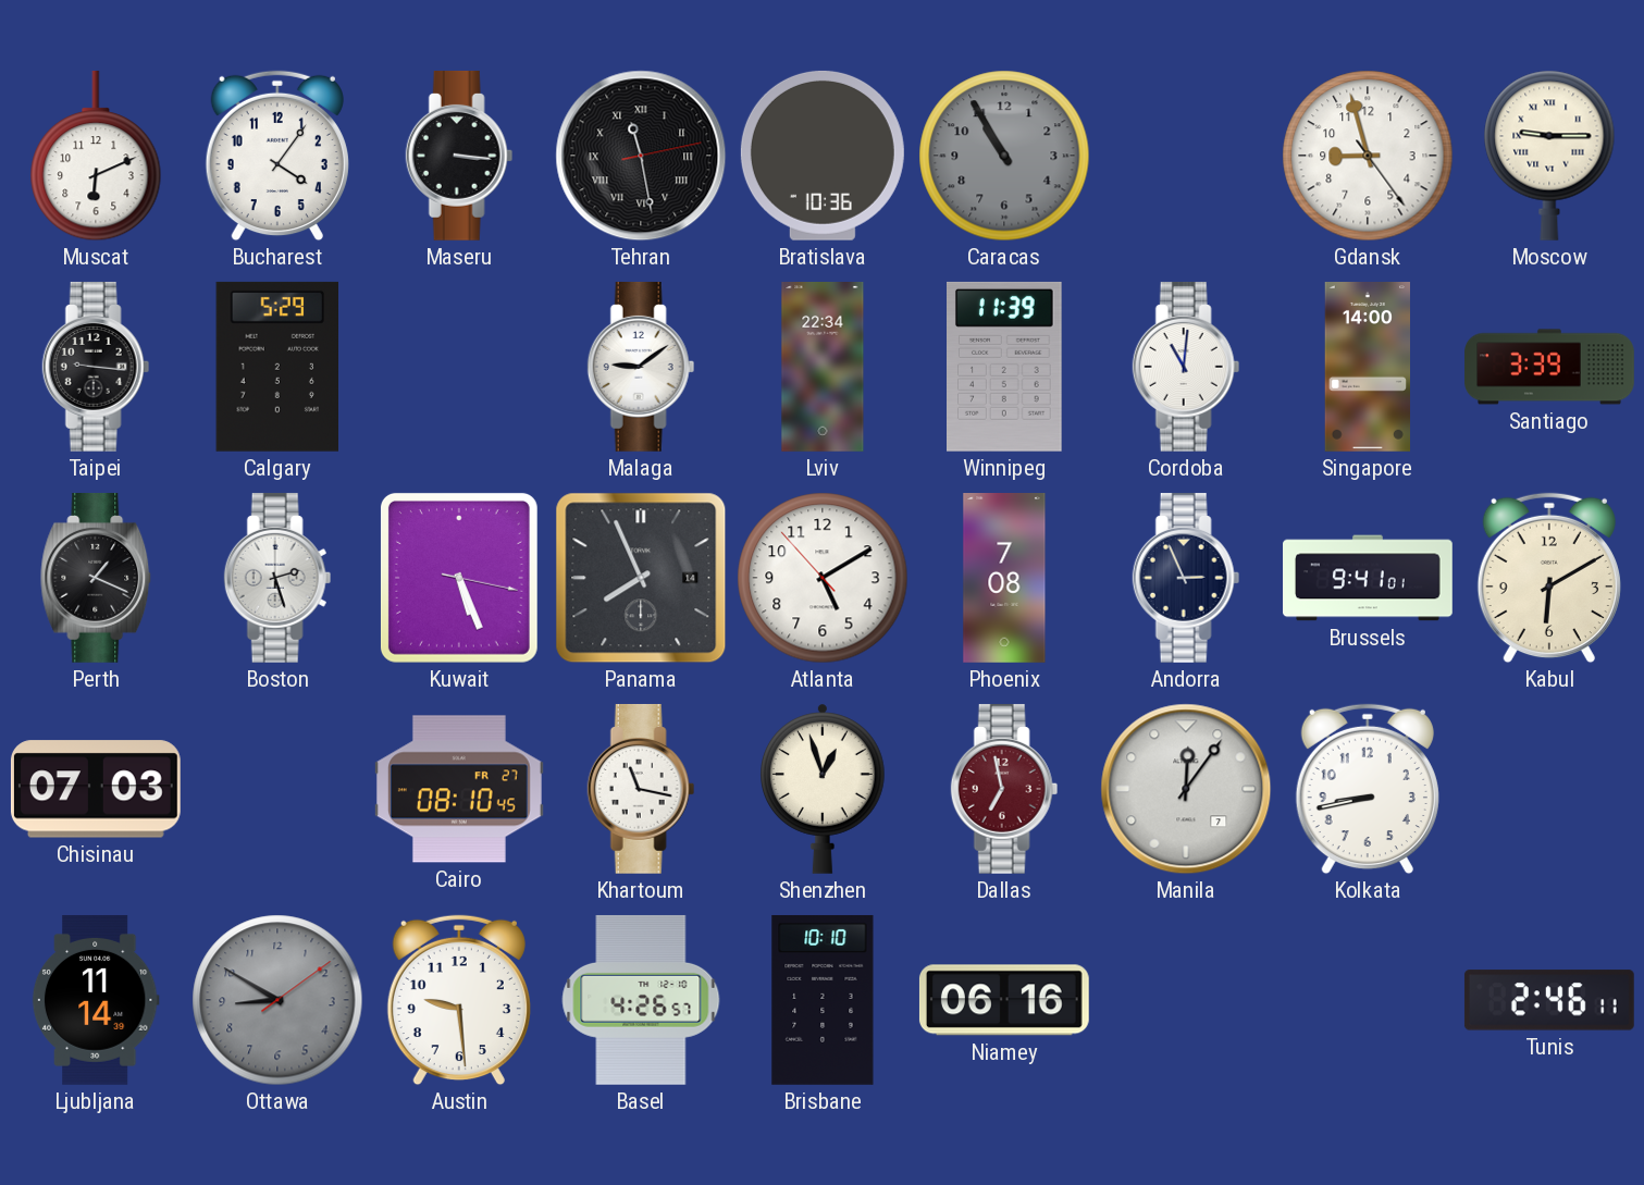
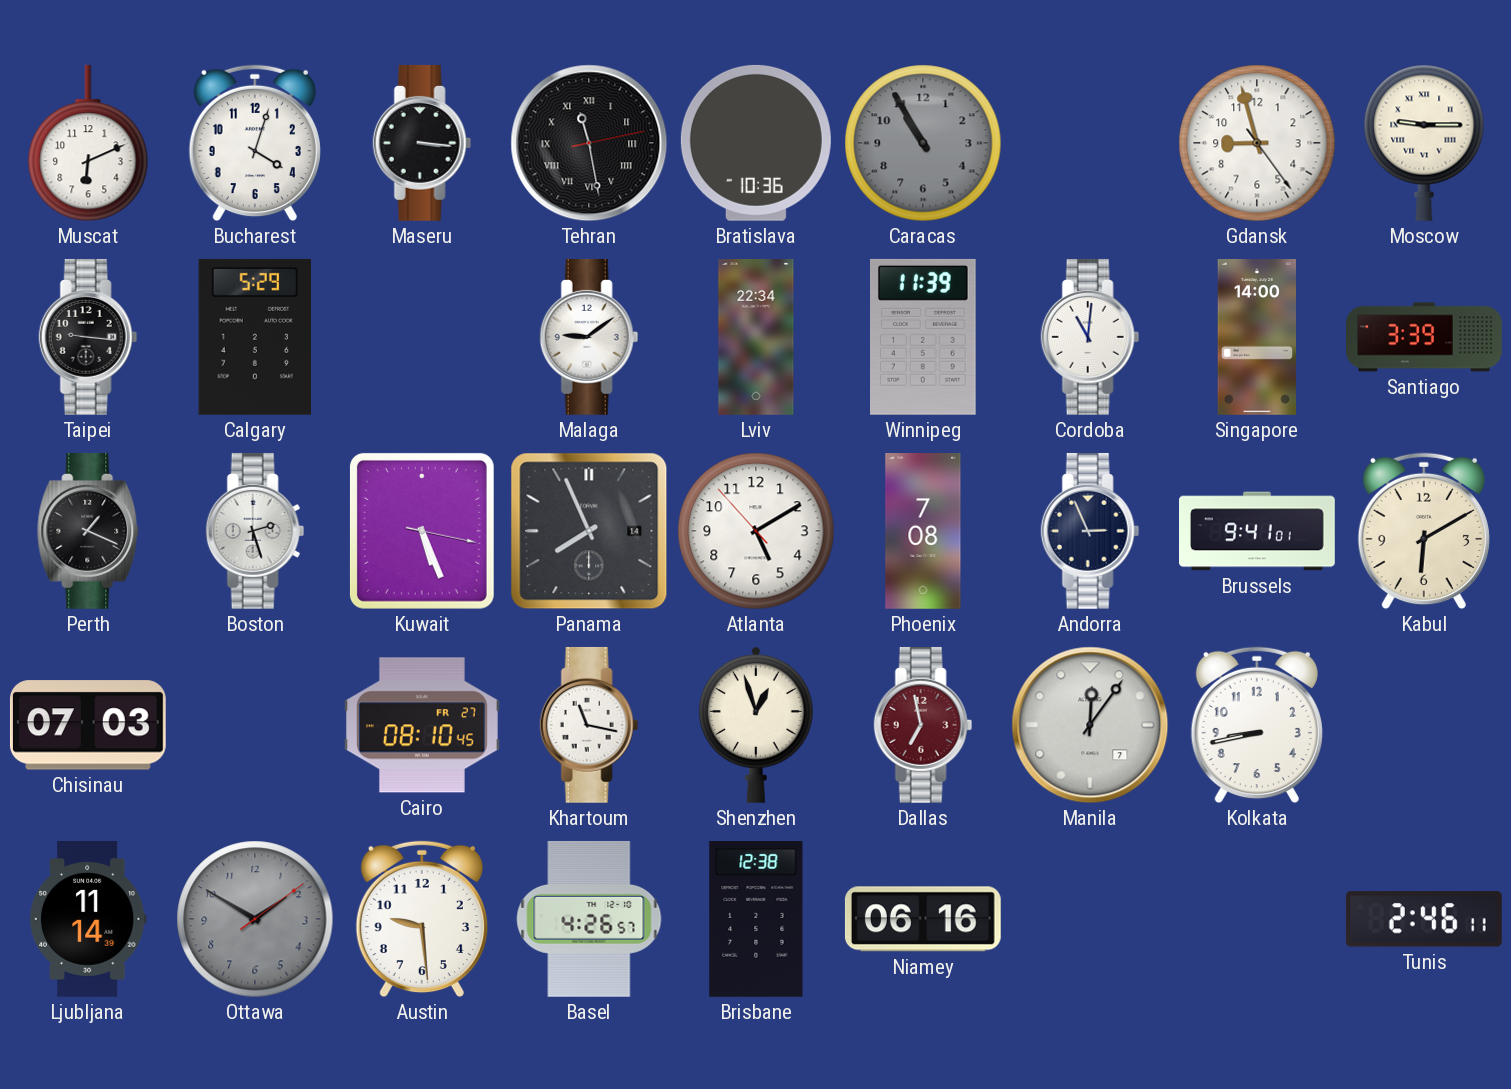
Bucharest: 4:06 -> 4:03
Ottawa: 8:50 -> 1:50
Brisbane: 10:10 -> 12:38
